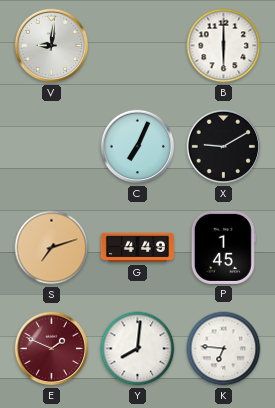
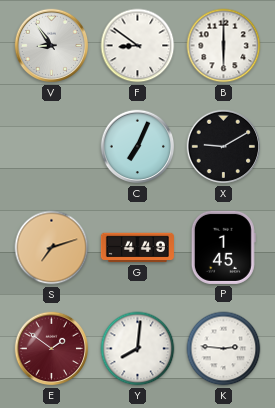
V: 9:01 -> 8:54
F: none -> 8:51
E: 1:49 -> 1:51
K: 6:46 -> 2:46
